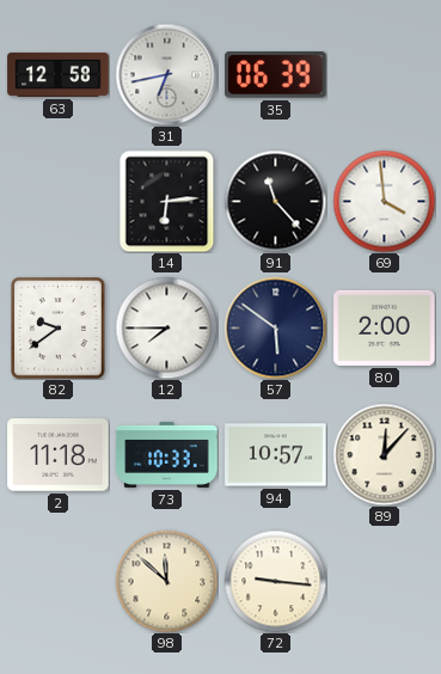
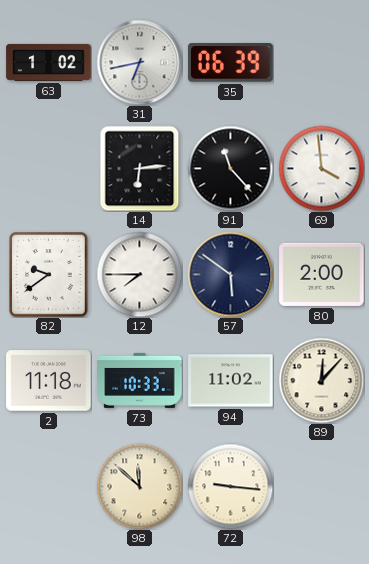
63: 12:58 -> 1:02
94: 10:57 -> 11:02
